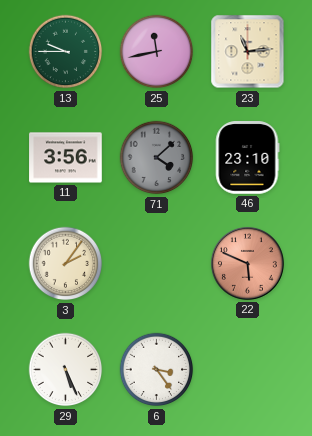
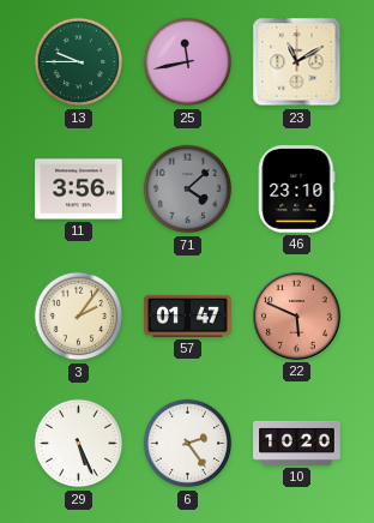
23: 11:14 -> 11:10
57: none -> 01:47
6: 3:24 -> 2:24
10: none -> 10:20
